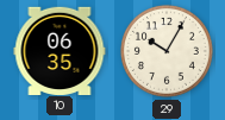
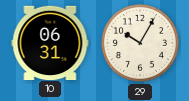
10: 06:35 -> 06:31
